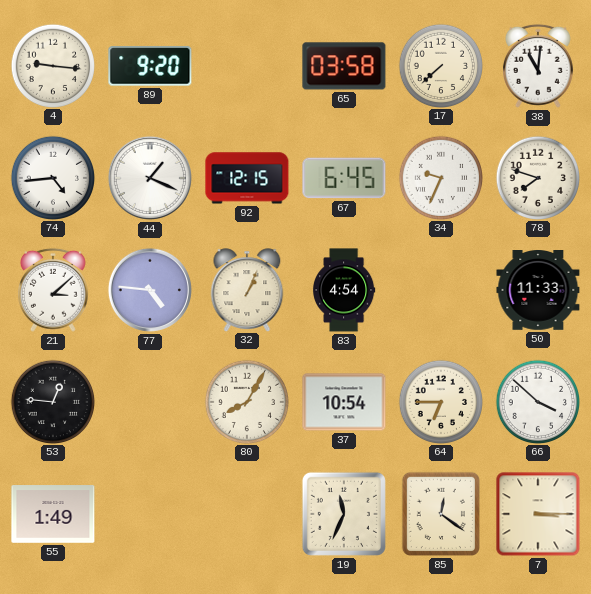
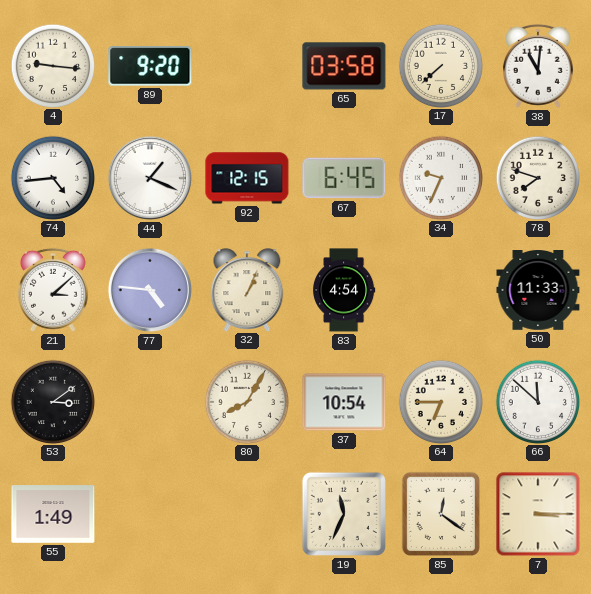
53: 12:46 -> 3:09
66: 3:52 -> 11:52
